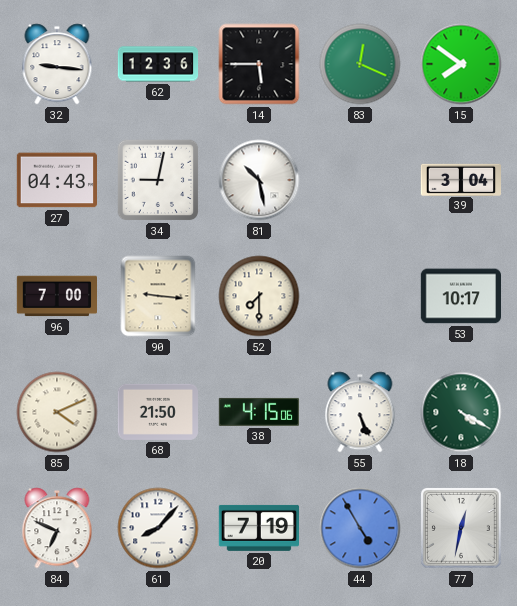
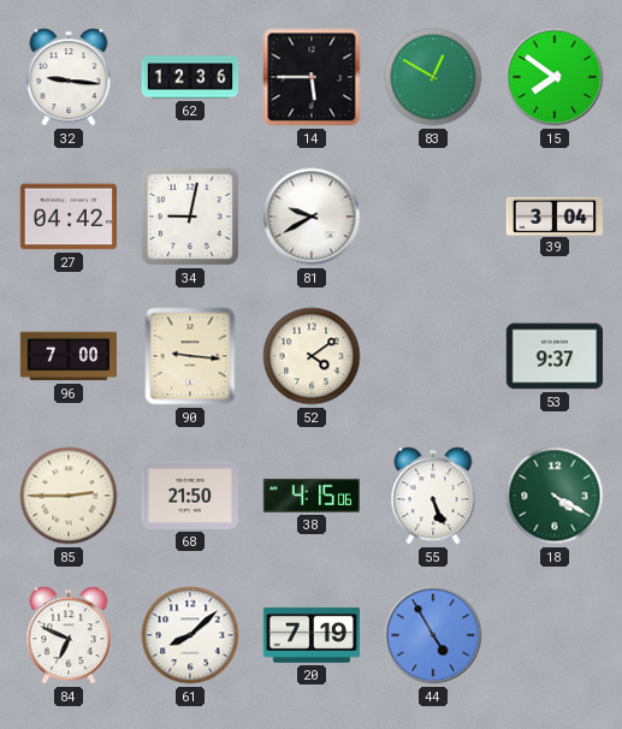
83: 12:19 -> 12:50
27: 04:43 -> 04:42
81: 10:28 -> 9:40
52: 7:30 -> 4:09
53: 10:17 -> 9:37
85: 4:11 -> 2:45
61: 8:07 -> 8:08
77: 12:32 -> none
